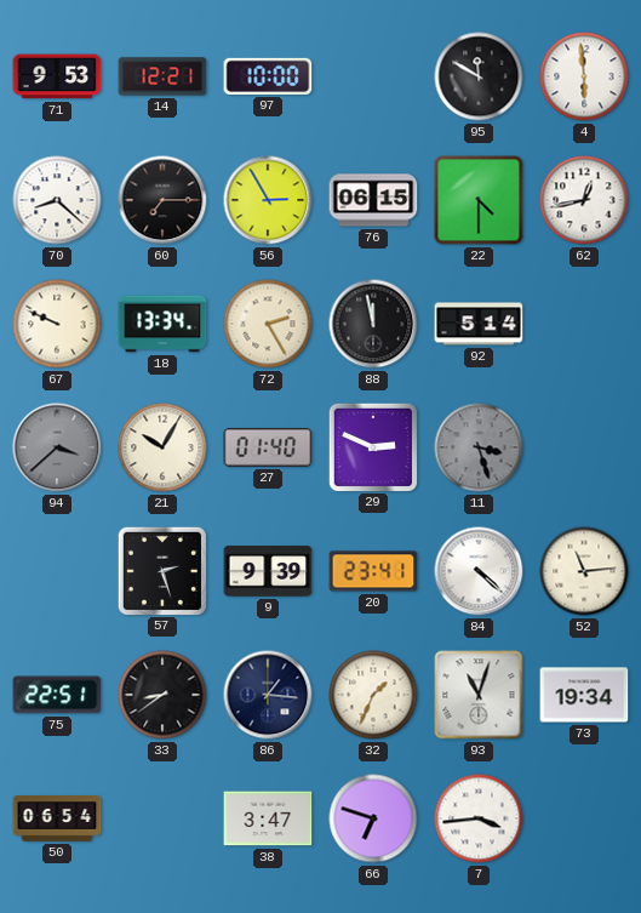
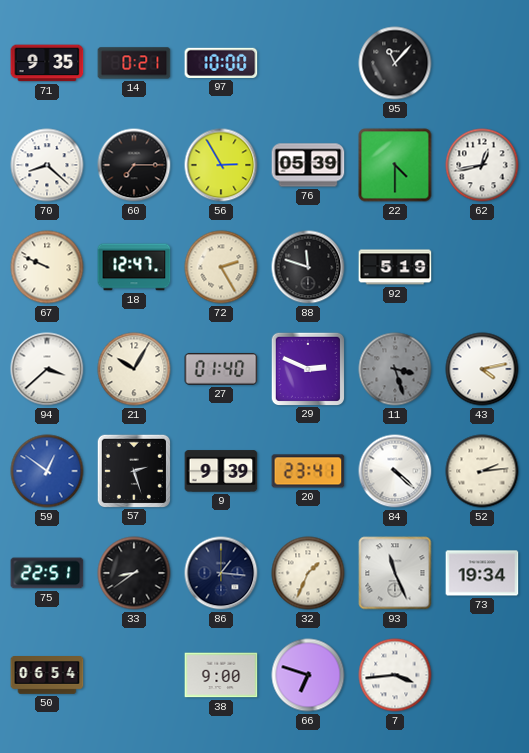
71: 9:53 -> 9:35
14: 12:21 -> 0:21
95: 11:50 -> 11:07
4: 5:59 -> none
76: 06:15 -> 05:39
18: 13:34 -> 12:47
88: 11:58 -> 11:48
92: 5:14 -> 5:19
94 dial: grey -> white
43: none -> 4:13
59: none -> 12:51
52: 11:14 -> 2:14
93: 11:03 -> 11:26
38: 3:47 -> 9:00
